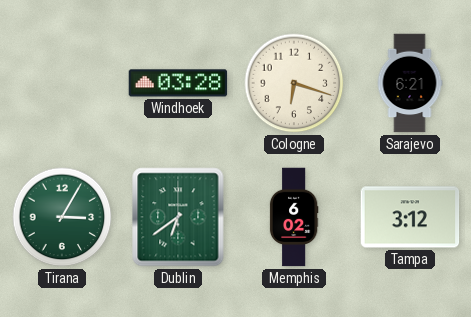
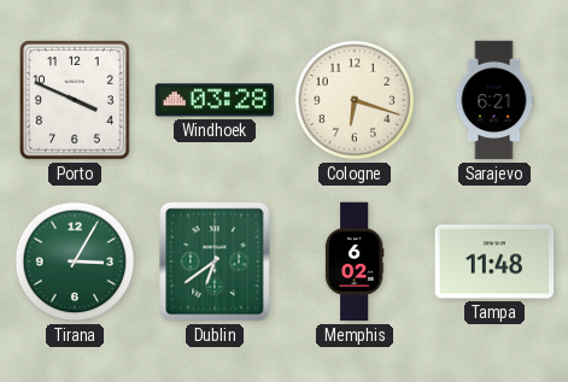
Porto: none -> 3:49
Tampa: 3:12 -> 11:48
